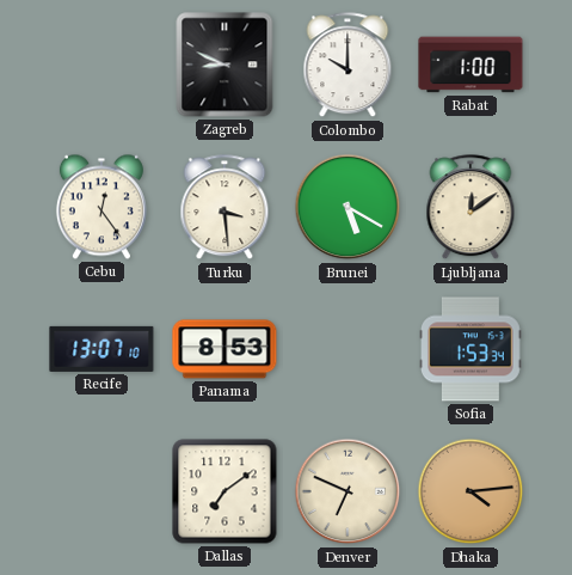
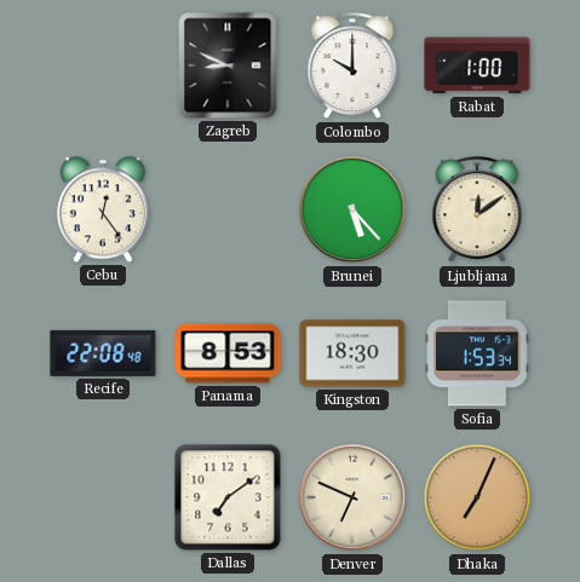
Turku: 3:29 -> none
Brunei: 5:20 -> 5:23
Recife: 13:07 -> 22:08
Kingston: none -> 18:30
Dhaka: 4:14 -> 7:04
